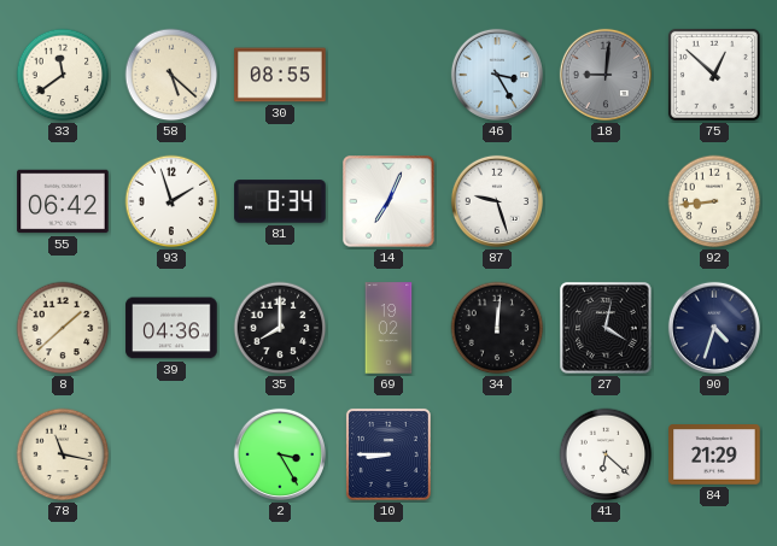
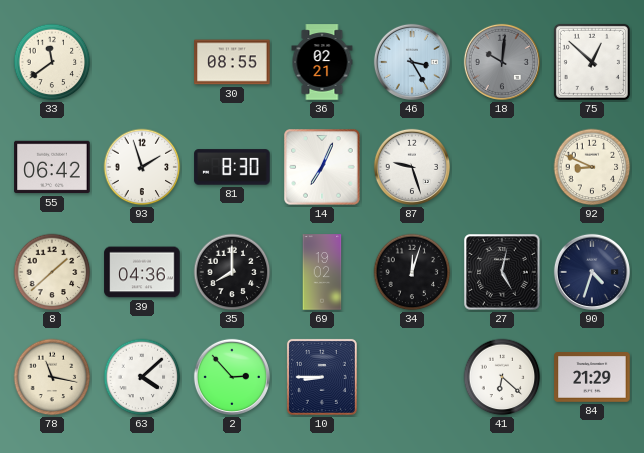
58: 5:22 -> none
36: none -> 02:21
18: 9:01 -> 10:01
81: 8:34 -> 8:30
92: 8:44 -> 8:49
34: 12:01 -> 12:03
27: 4:02 -> 5:02
63: none -> 4:08
2: 3:25 -> 2:53
